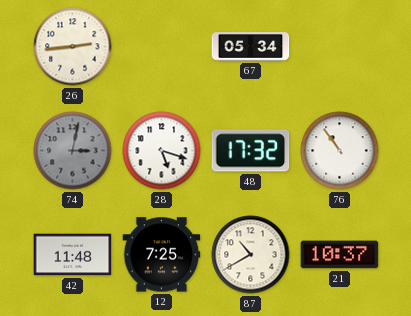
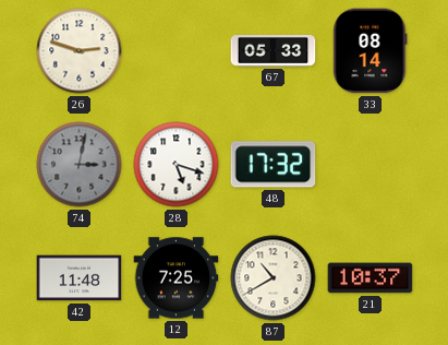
26: 2:44 -> 2:48
67: 05:34 -> 05:33
33: none -> 08:14
76: 10:54 -> none
